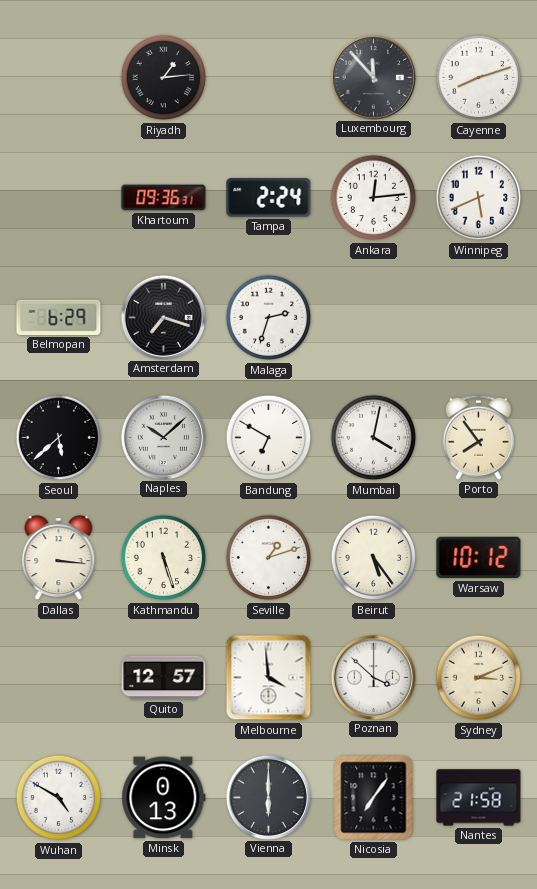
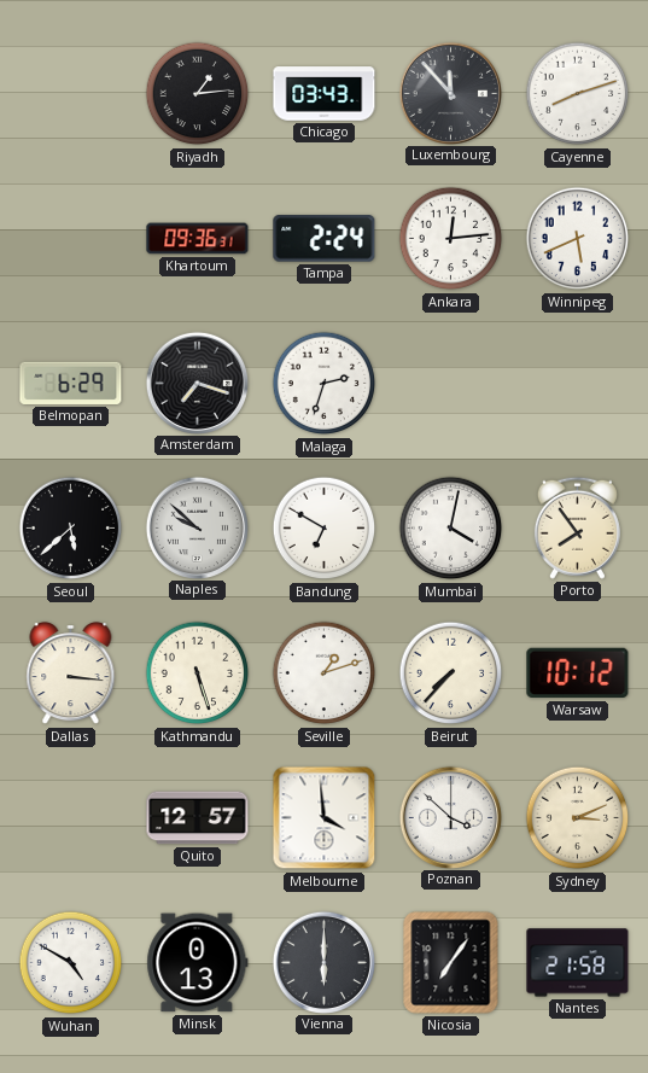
Chicago: none -> 03:43
Naples: 10:08 -> 9:52
Beirut: 5:24 -> 7:37
